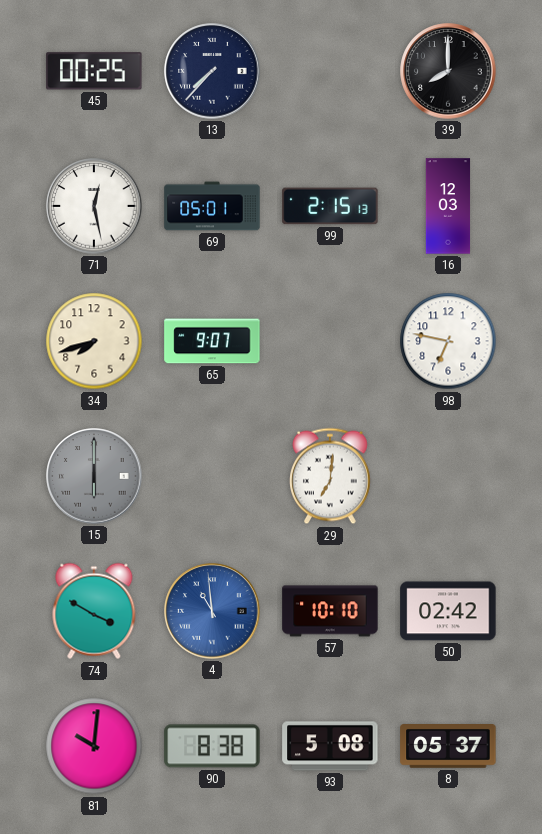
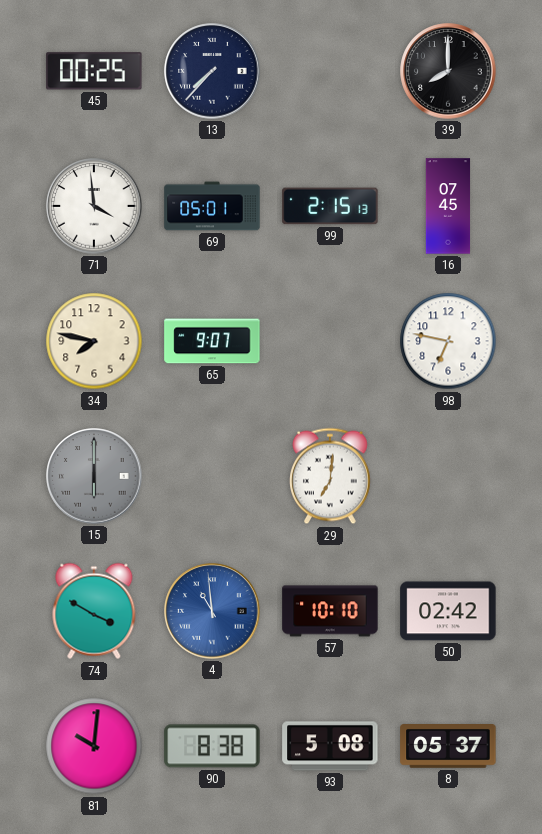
71: 12:28 -> 3:59
16: 12:03 -> 07:45
34: 7:42 -> 7:47
